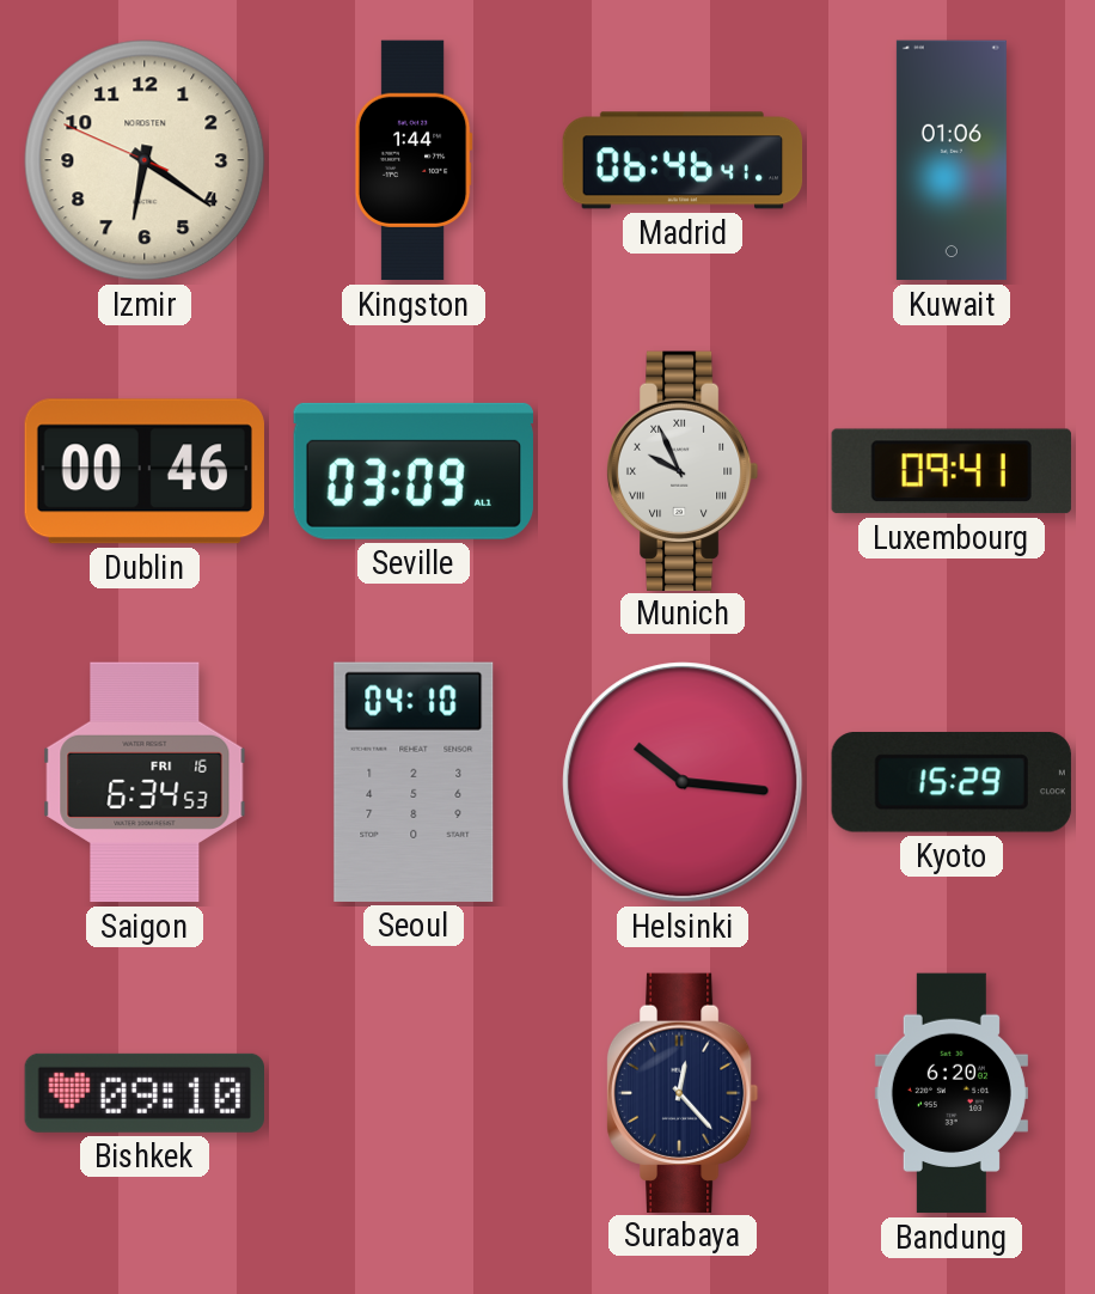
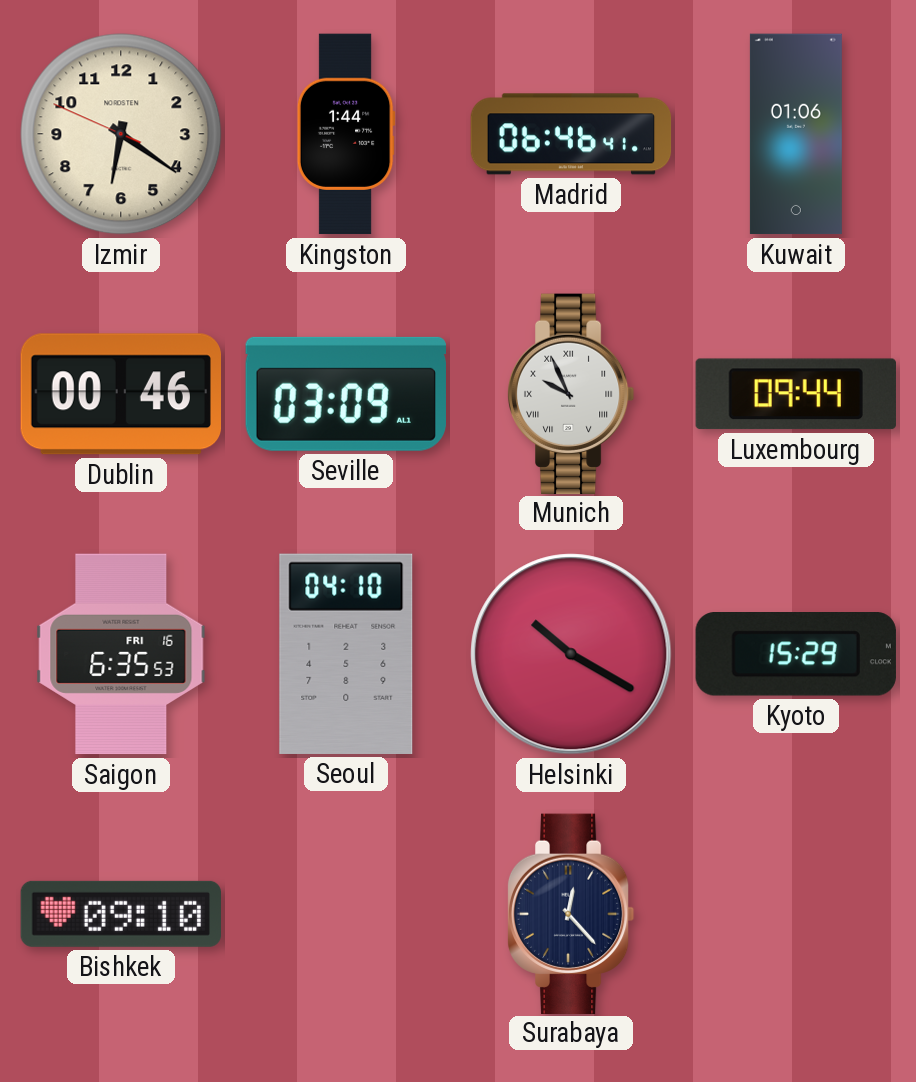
Luxembourg: 09:41 -> 09:44
Saigon: 6:34 -> 6:35
Helsinki: 10:16 -> 10:20
Bandung: 6:20 -> none
